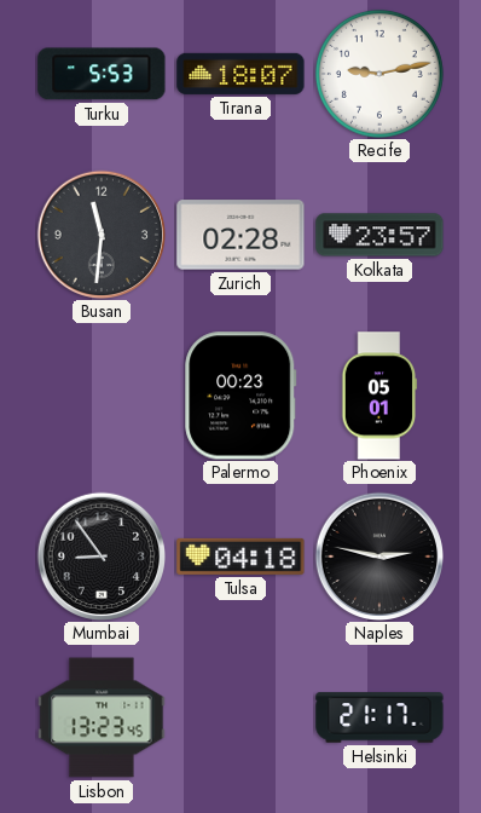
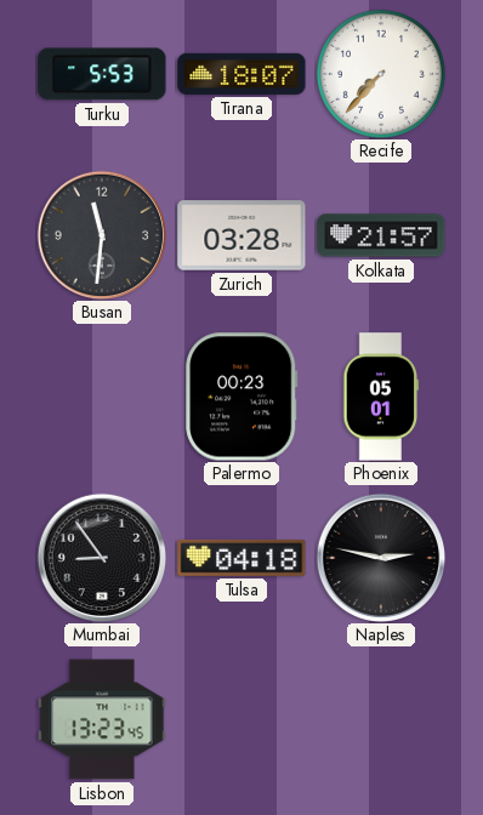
Recife: 9:13 -> 7:37
Zurich: 02:28 -> 03:28
Kolkata: 23:57 -> 21:57
Helsinki: 21:17 -> none
